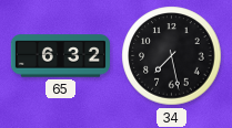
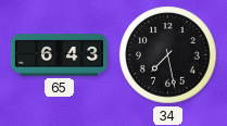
65: 6:32 -> 6:43
